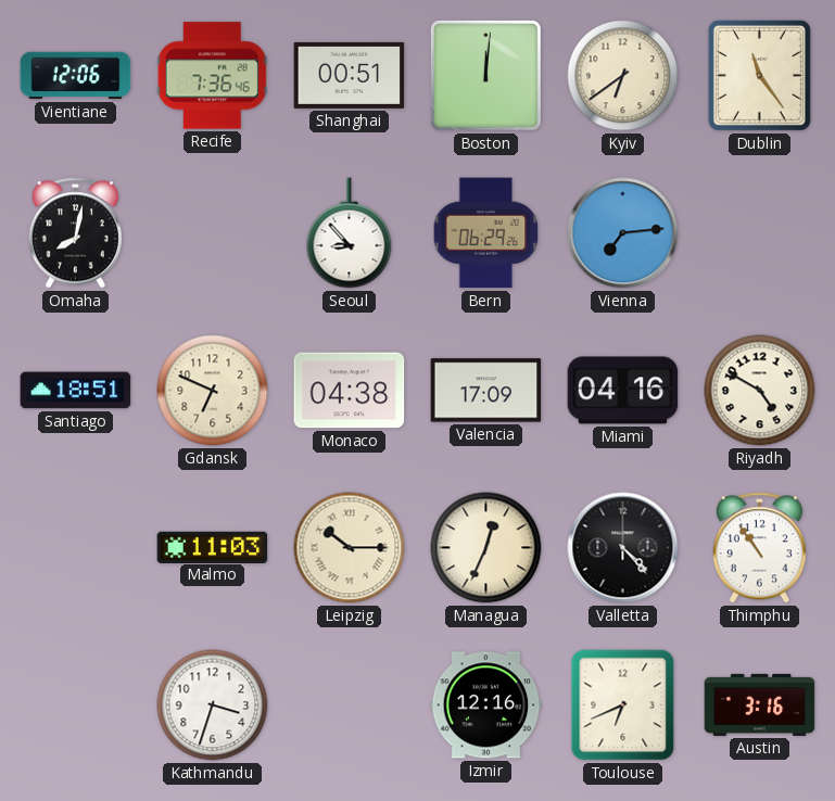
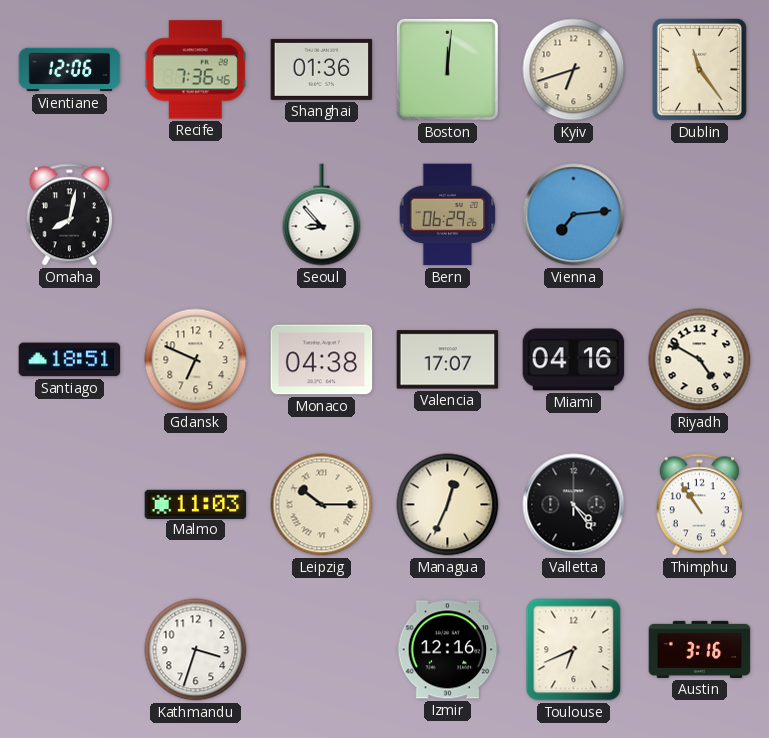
Shanghai: 00:51 -> 01:36
Kyiv: 6:39 -> 6:42
Valencia: 17:09 -> 17:07
Valletta: 4:23 -> 4:24
